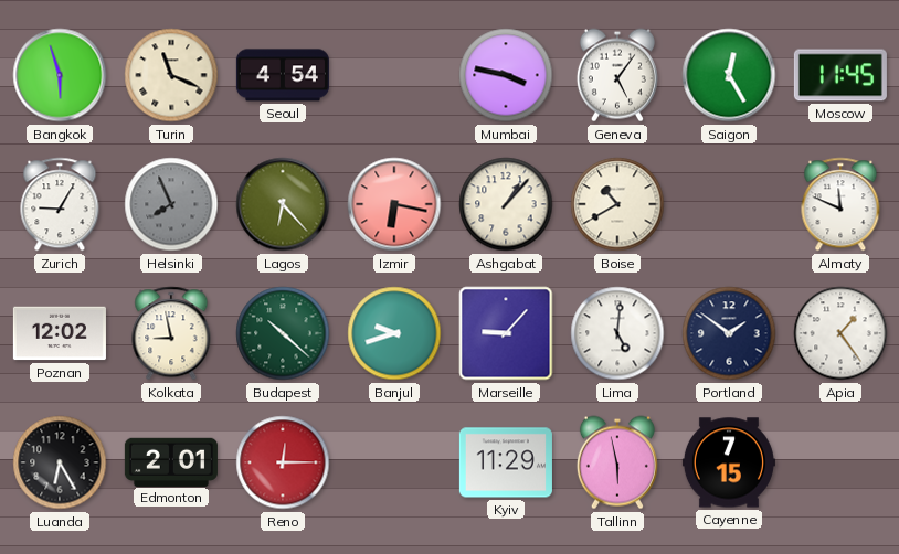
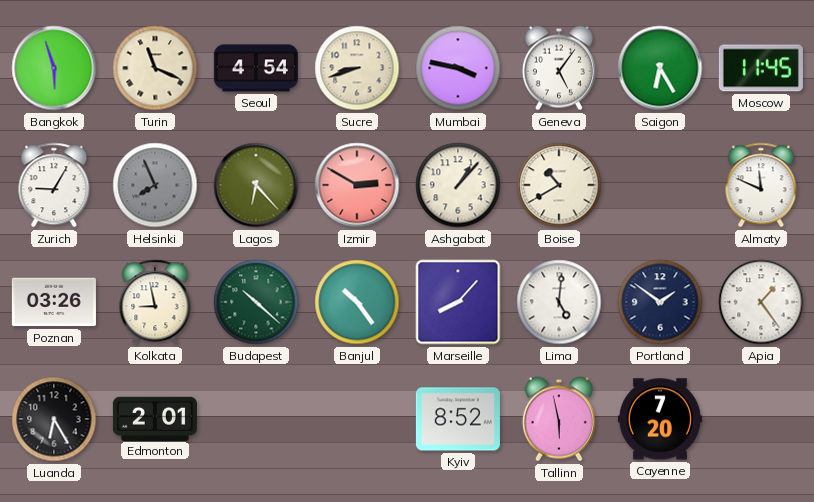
Sucre: none -> 8:42
Saigon: 12:25 -> 6:25
Izmir: 6:17 -> 2:50
Poznan: 12:02 -> 03:26
Banjul: 9:42 -> 10:24
Marseille: 9:07 -> 8:07
Reno: 12:15 -> none
Kyiv: 11:29 -> 8:52
Cayenne: 7:15 -> 7:20
